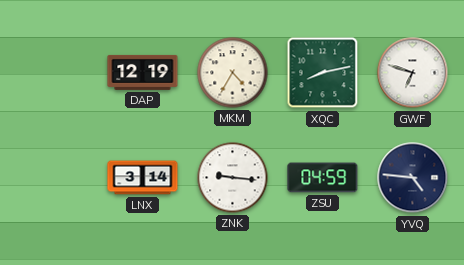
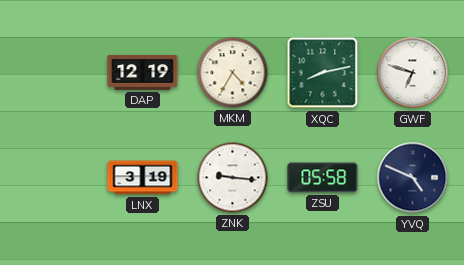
LNX: 3:14 -> 3:19
ZSU: 04:59 -> 05:58
YVQ: 4:46 -> 4:49
